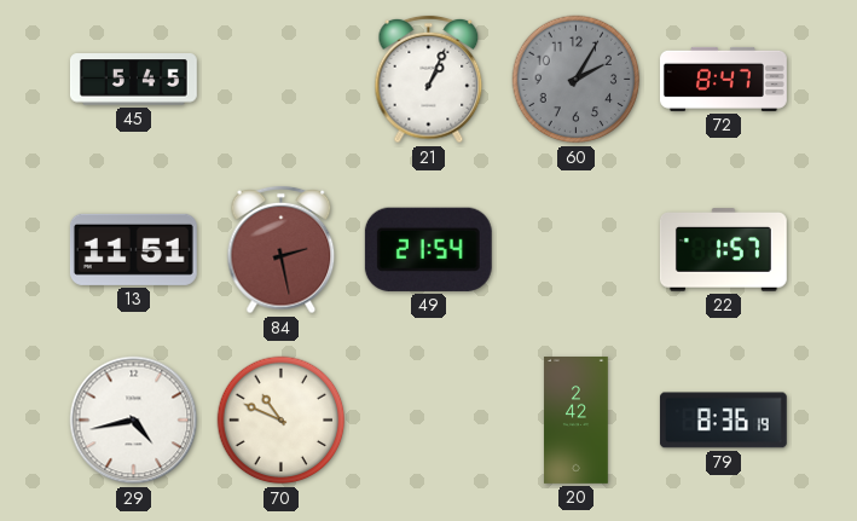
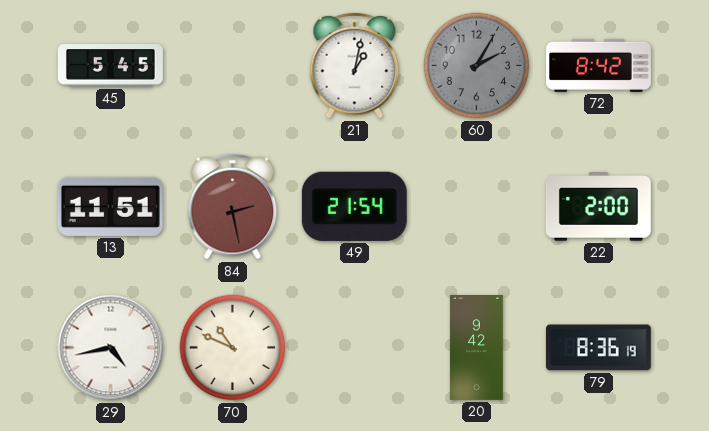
21: 1:04 -> 1:02
72: 8:47 -> 8:42
22: 1:57 -> 2:00
20: 2:42 -> 9:42
